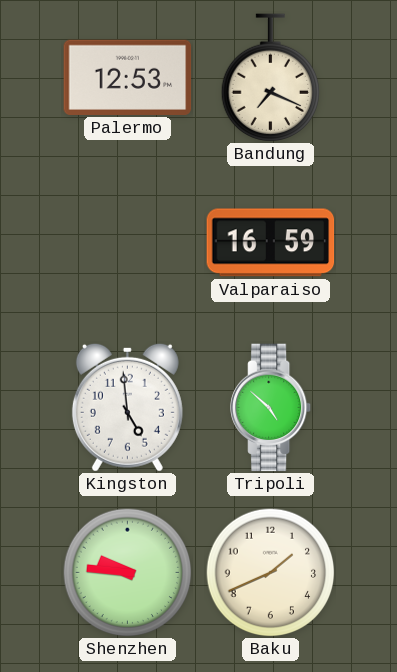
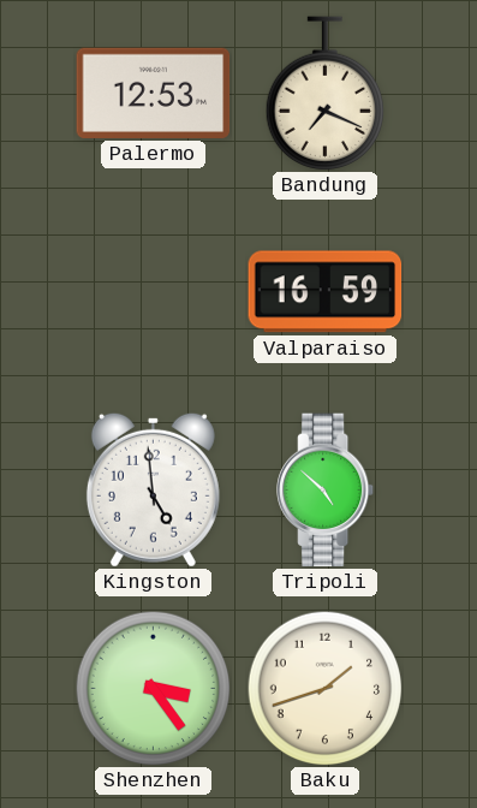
Shenzhen: 9:46 -> 3:24
Baku: 1:41 -> 1:42
